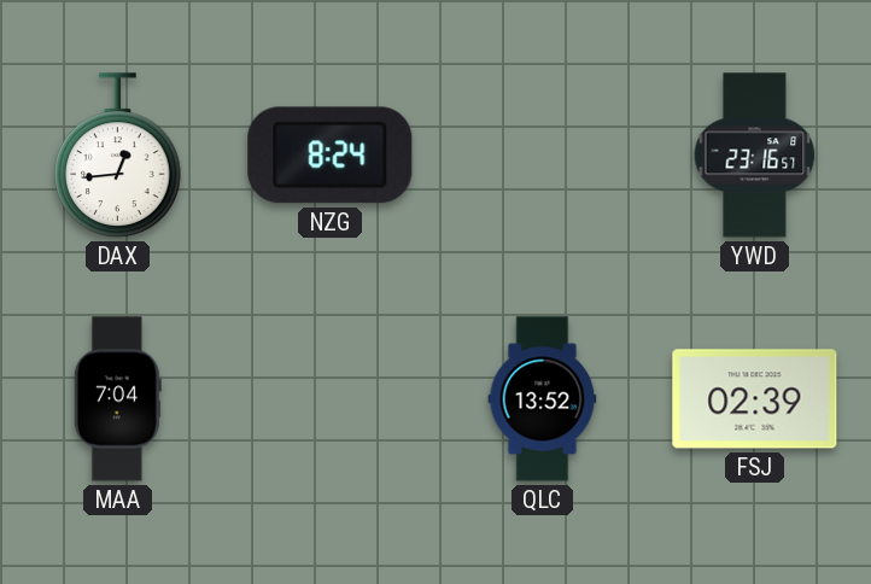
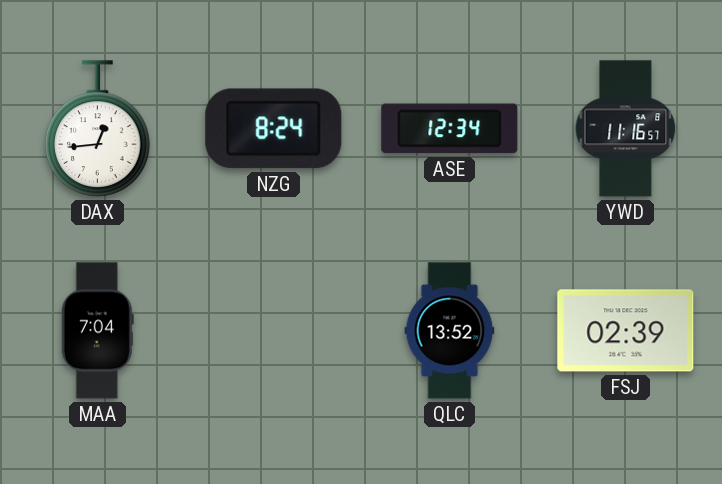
ASE: none -> 12:34
YWD: 23:16 -> 11:16
